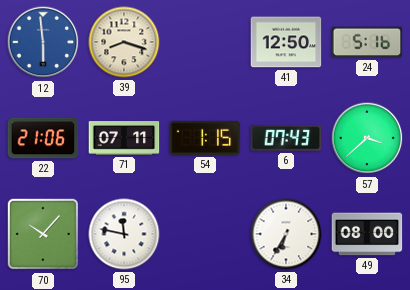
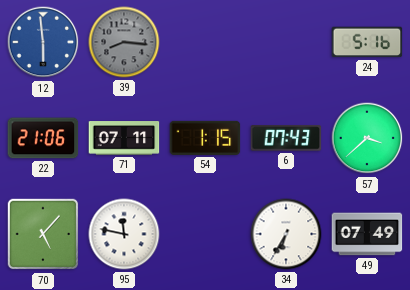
39: 8:18 -> 8:16
39 dial: cream -> grey
41: 12:50 -> none
70: 10:07 -> 5:07
49: 08:00 -> 07:49
